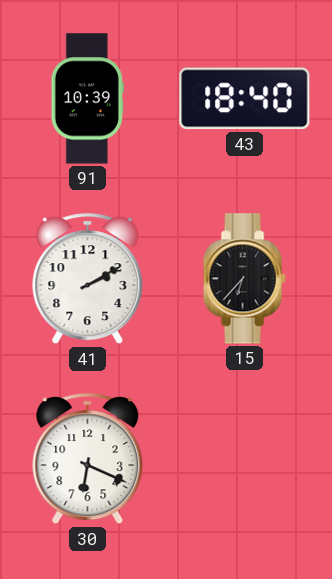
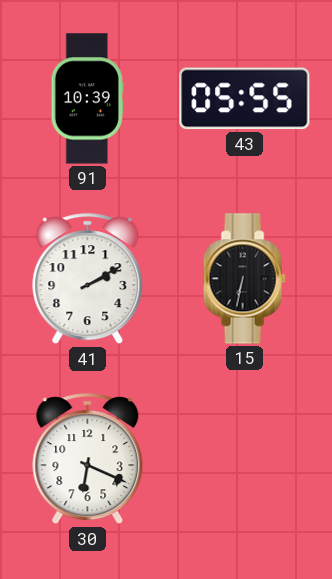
43: 18:40 -> 05:55
15: 6:37 -> 6:32
